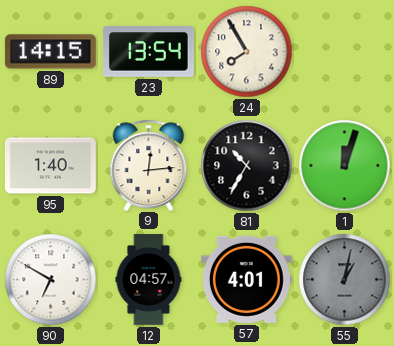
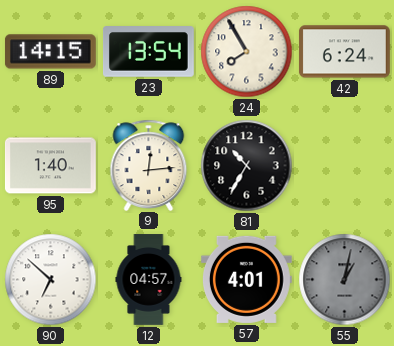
42: none -> 6:24
1: 12:03 -> none
90: 6:50 -> 6:52
